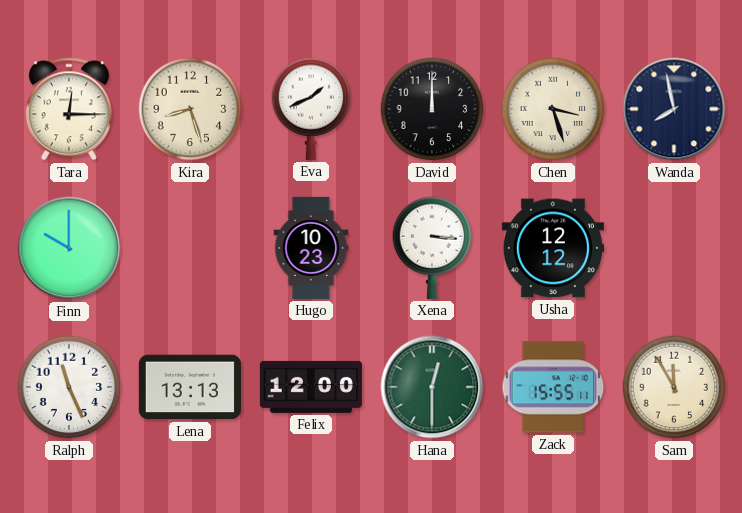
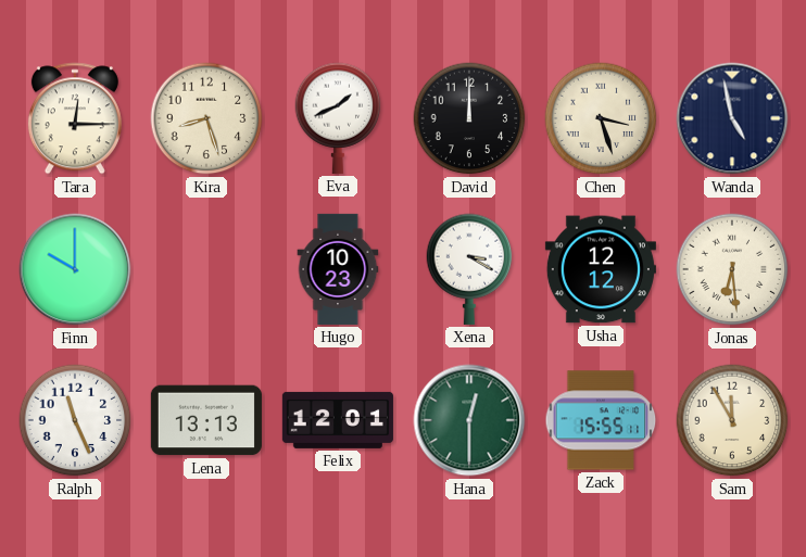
Wanda: 7:58 -> 4:58
Xena: 3:16 -> 3:20
Jonas: none -> 6:29
Felix: 12:00 -> 12:01
